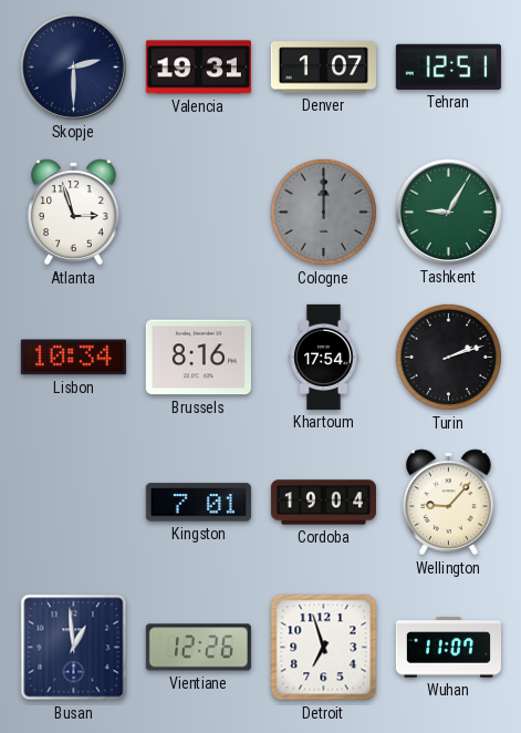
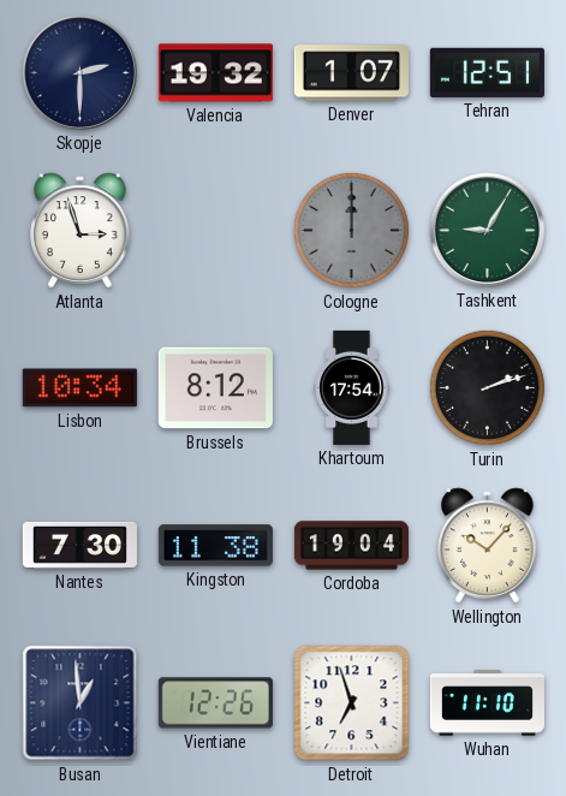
Valencia: 19:31 -> 19:32
Brussels: 8:16 -> 8:12
Nantes: none -> 7:30
Kingston: 7:01 -> 11:38
Wellington: 9:07 -> 10:07
Wuhan: 11:07 -> 11:10
